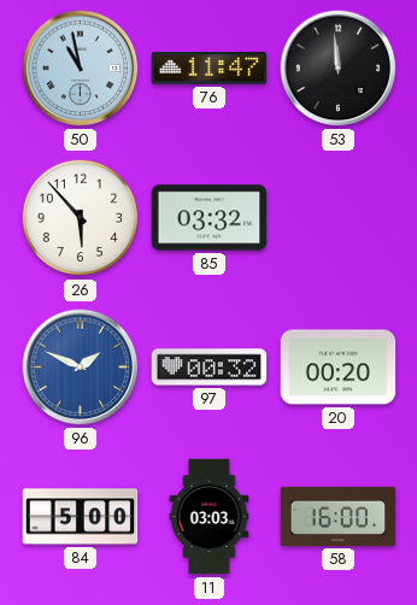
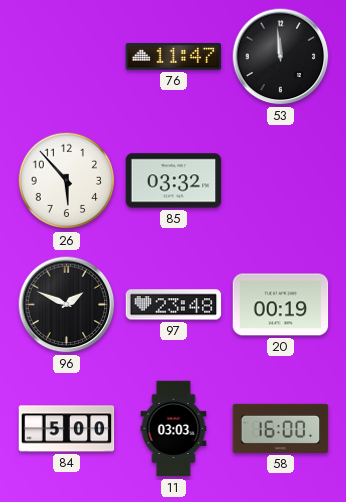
50: 10:58 -> none
96 dial: blue -> black
97: 00:32 -> 23:48
20: 00:20 -> 00:19
